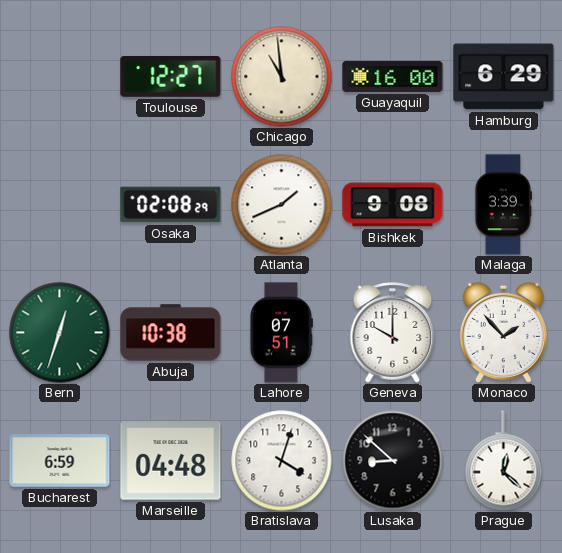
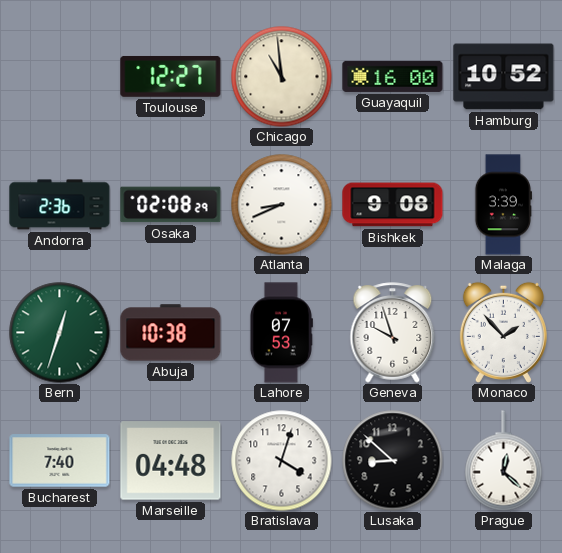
Hamburg: 6:29 -> 10:52
Andorra: none -> 2:36
Atlanta: 1:41 -> 8:41
Lahore: 07:51 -> 07:53
Geneva: 10:00 -> 9:57
Bucharest: 6:59 -> 7:40
